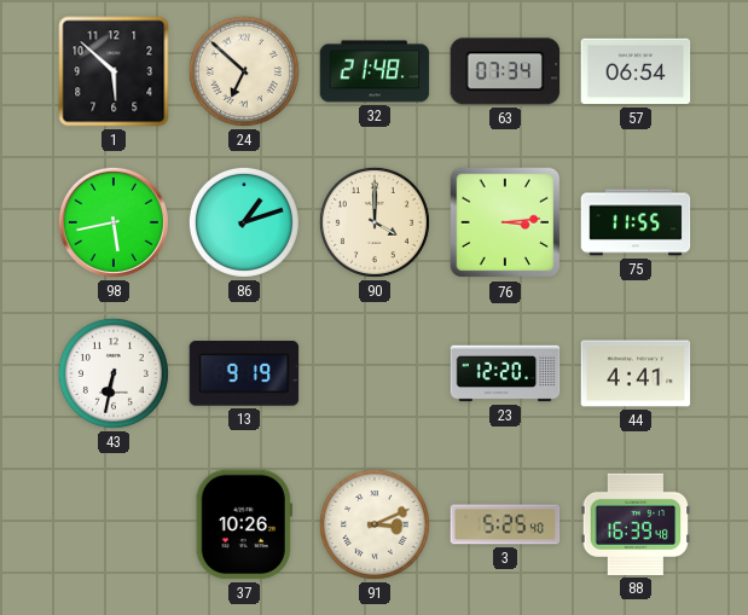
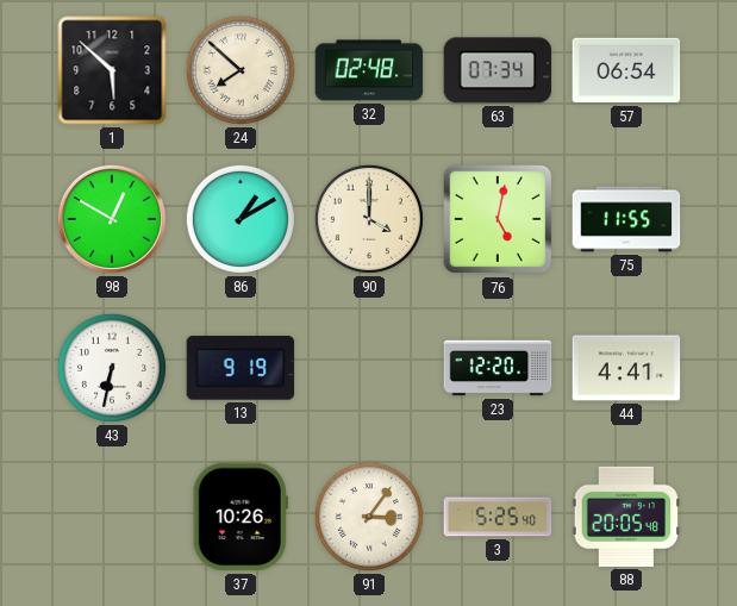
24: 6:52 -> 7:52
32: 21:48 -> 02:48
98: 5:43 -> 12:50
86: 1:12 -> 1:10
76: 3:14 -> 5:02
91: 3:11 -> 3:06
88: 16:39 -> 20:05
